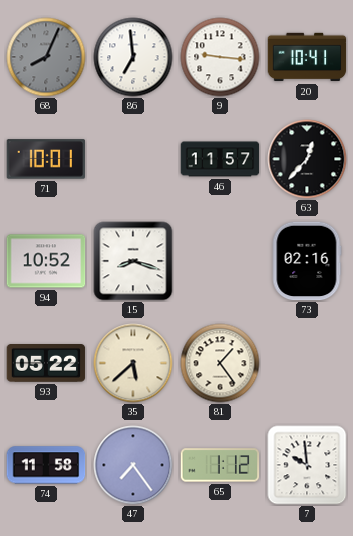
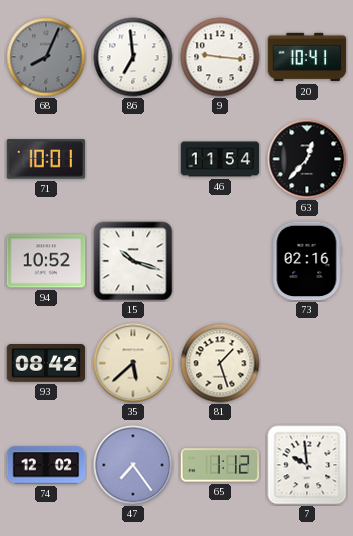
46: 11:57 -> 11:54
15: 8:18 -> 10:18
93: 05:22 -> 08:42
81: 1:24 -> 1:27
74: 11:58 -> 12:02
